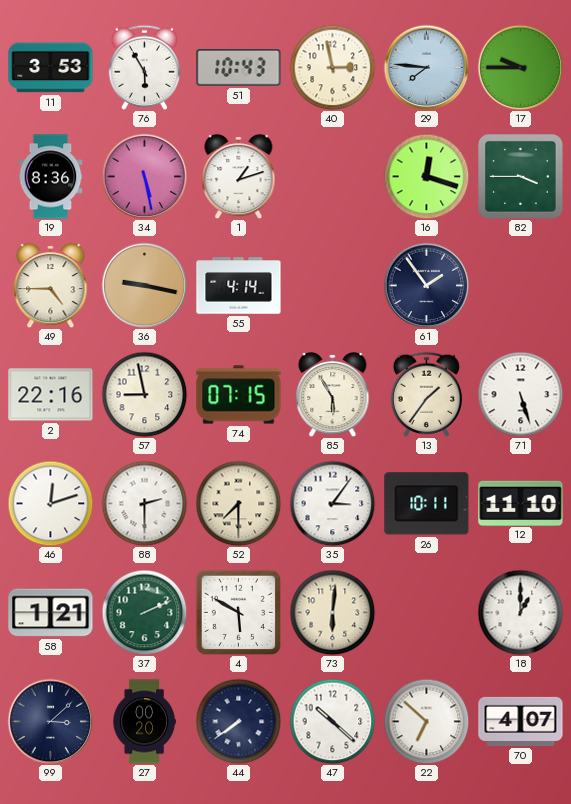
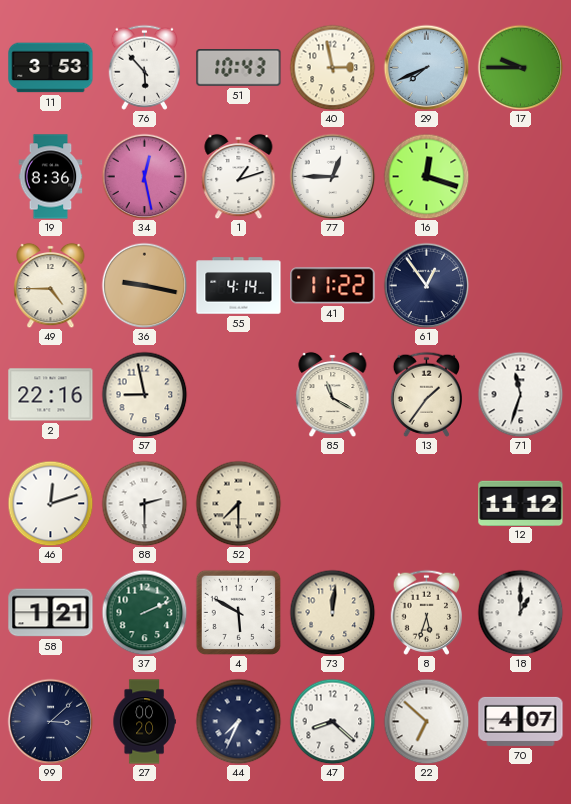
76: 5:55 -> 5:53
29: 7:46 -> 7:41
34: 5:28 -> 12:28
77: none -> 12:45
82: 3:45 -> none
41: none -> 11:22
61: 1:54 -> 12:54
74: 07:15 -> none
85: 5:55 -> 11:20
71: 5:27 -> 11:33
35: 3:06 -> none
26: 10:11 -> none
12: 11:10 -> 11:12
73: 6:01 -> 12:01
8: none -> 5:33
44: 7:39 -> 7:34
47: 10:22 -> 8:22
